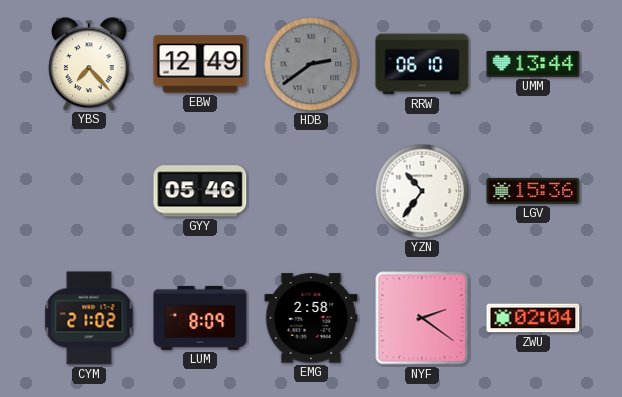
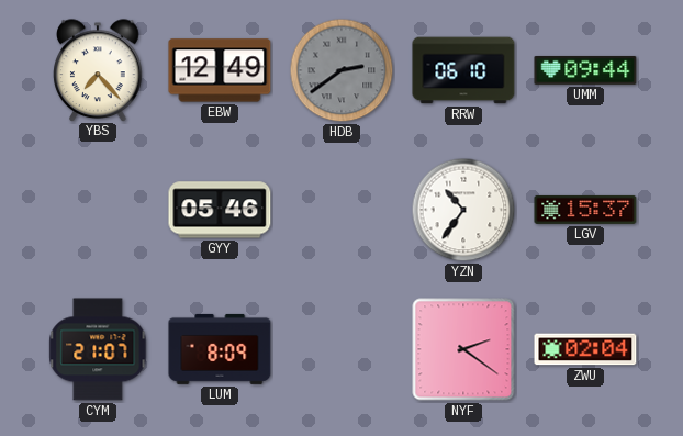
UMM: 13:44 -> 09:44
LGV: 15:36 -> 15:37
CYM: 21:02 -> 21:07
EMG: 2:58 -> none
